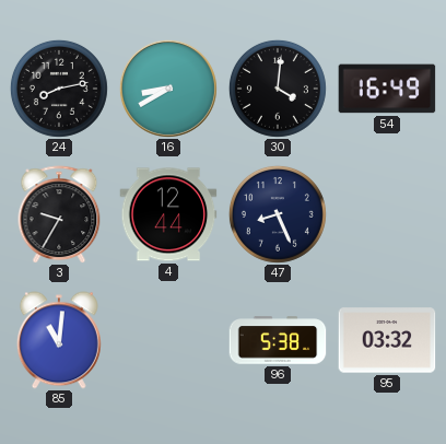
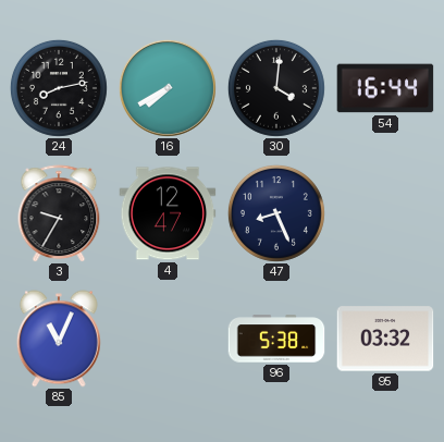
16: 8:40 -> 7:40
54: 16:49 -> 16:44
4: 12:44 -> 12:47
85: 11:01 -> 11:04
